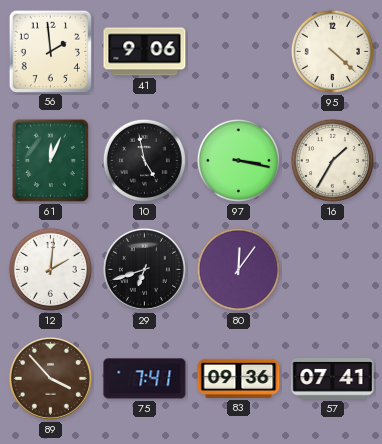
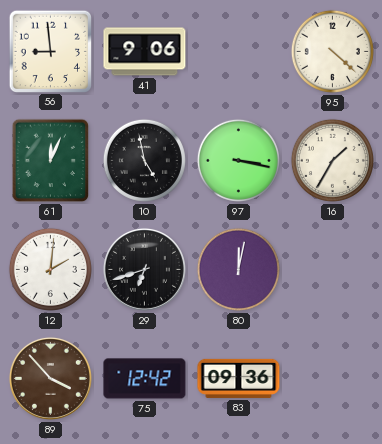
56: 1:59 -> 8:59
80: 12:06 -> 12:02
75: 7:41 -> 12:42
57: 07:41 -> none
